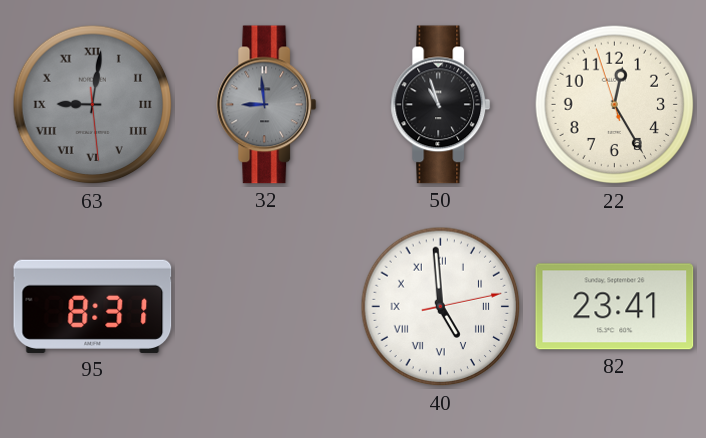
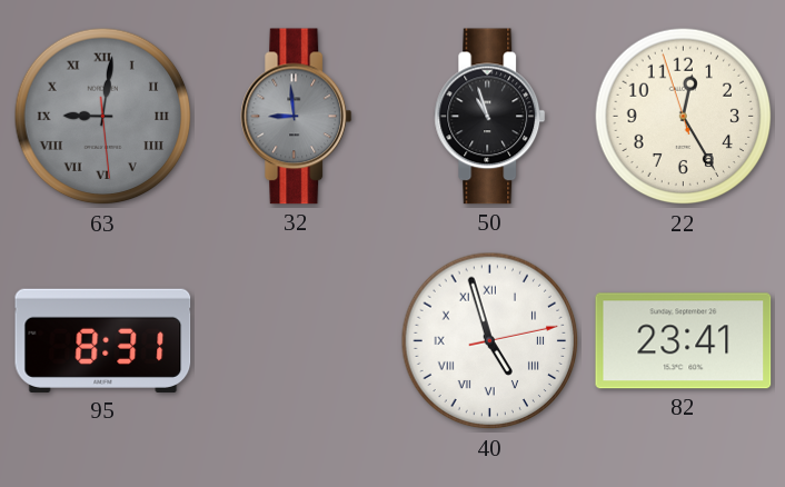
40: 4:59 -> 4:57
